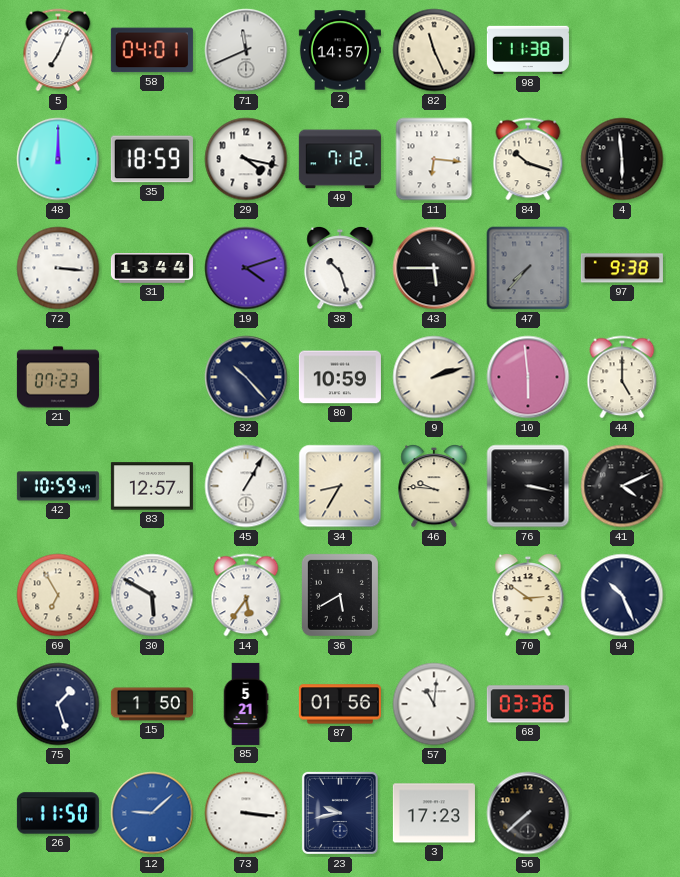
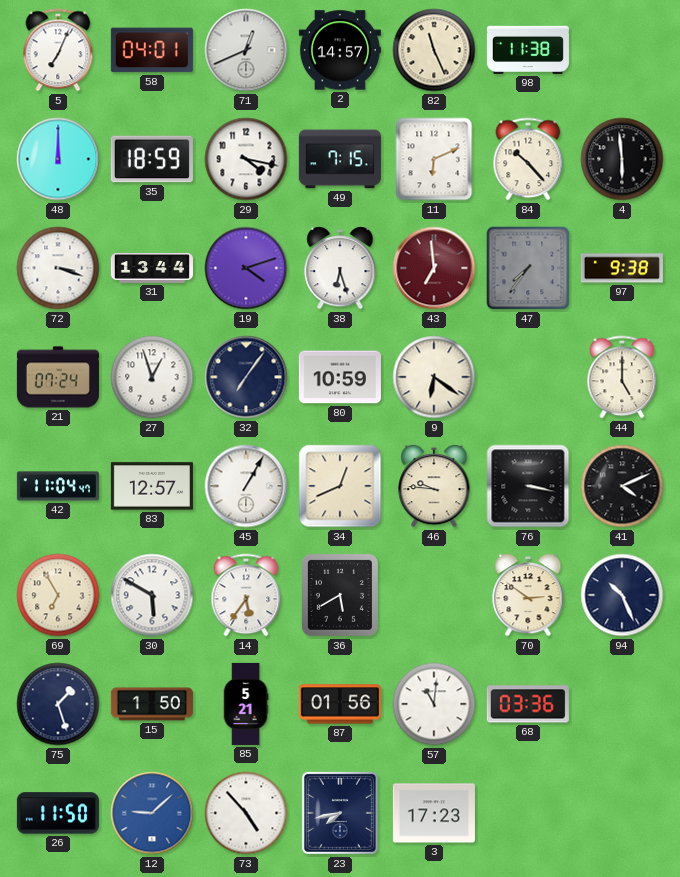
71: 11:41 -> 12:41
49: 7:12 -> 7:15
11: 6:16 -> 6:11
84: 10:18 -> 10:23
72: 3:16 -> 3:18
38: 10:27 -> 6:27
43: 5:45 -> 6:59
43 dial: black -> burgundy
47: 7:37 -> 7:36
21: 07:23 -> 07:24
27: none -> 12:57
32: 10:23 -> 7:06
9: 2:12 -> 6:21
10: 5:59 -> none
42: 10:59 -> 11:04
34: 8:35 -> 12:41
73: 3:16 -> 4:53
23: 9:43 -> 7:43
56: 7:38 -> none
